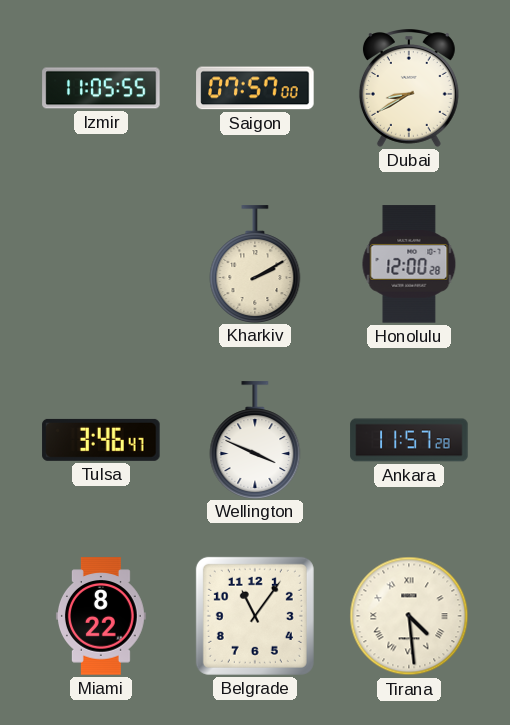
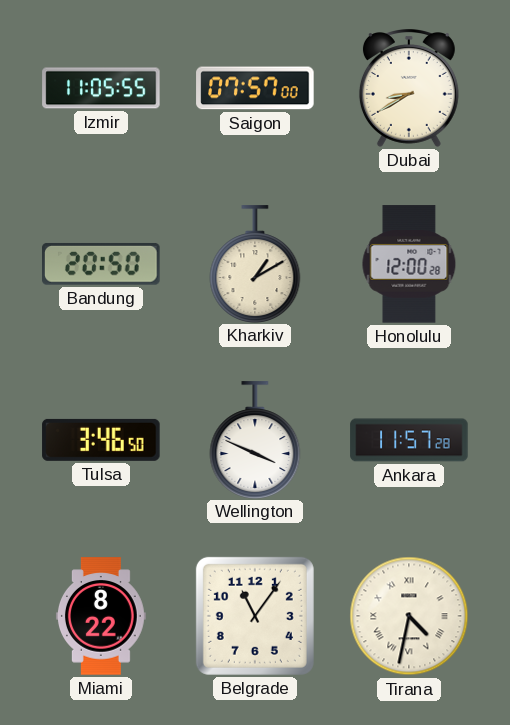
Bandung: none -> 20:50
Kharkiv: 2:10 -> 1:10
Tulsa: 3:46:47 -> 3:46:50
Tirana: 4:29 -> 4:32
